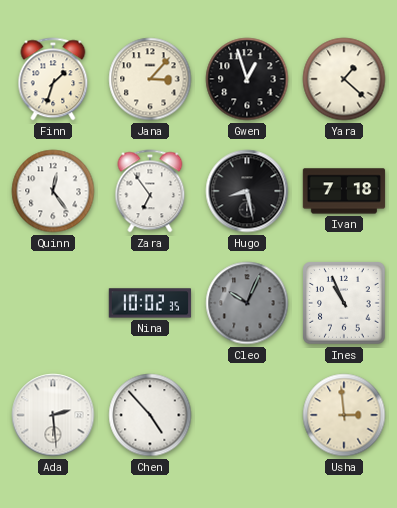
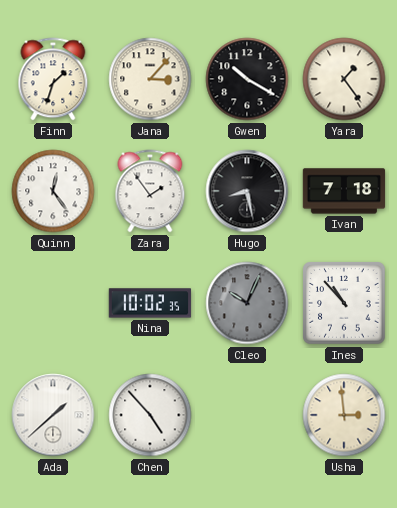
Gwen: 12:57 -> 10:20
Yara: 1:22 -> 1:24
Zara: 6:54 -> 1:54
Ines: 10:56 -> 10:53
Ada: 2:29 -> 1:38
